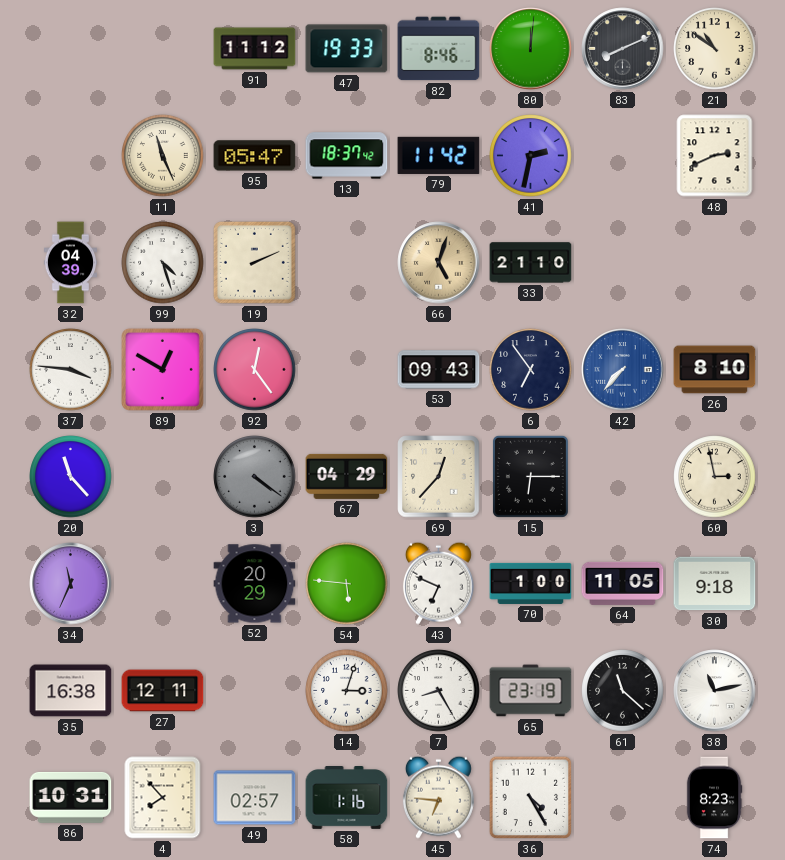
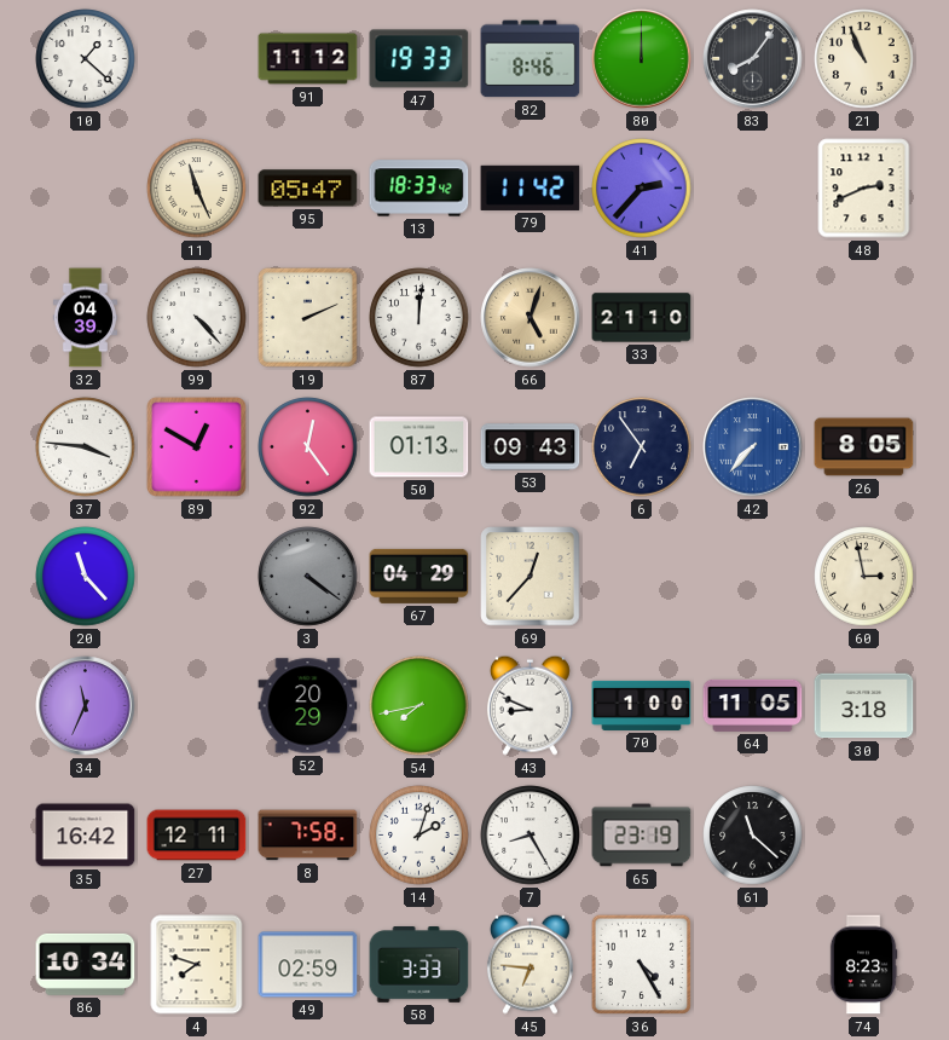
10: none -> 1:22
80: 12:01 -> 12:00
83: 8:11 -> 8:06
21: 10:51 -> 10:56
13: 18:37 -> 18:33
41: 2:32 -> 2:37
99: 4:27 -> 4:23
87: none -> 12:01
50: none -> 01:13
26: 8:10 -> 8:05
15: 6:15 -> none
54: 5:46 -> 7:43
43: 6:49 -> 8:49
30: 9:18 -> 3:18
35: 16:38 -> 16:42
8: none -> 7:58
14: 3:03 -> 2:03
38: 11:13 -> none
86: 10:31 -> 10:34
4: 7:53 -> 7:48
49: 02:57 -> 02:59
58: 1:16 -> 3:33
